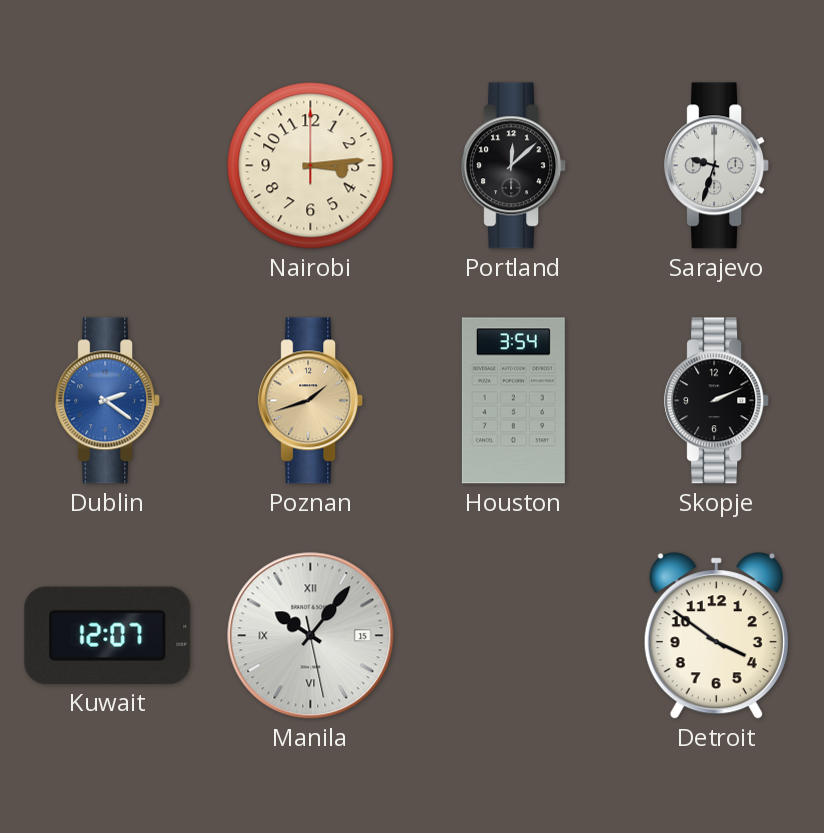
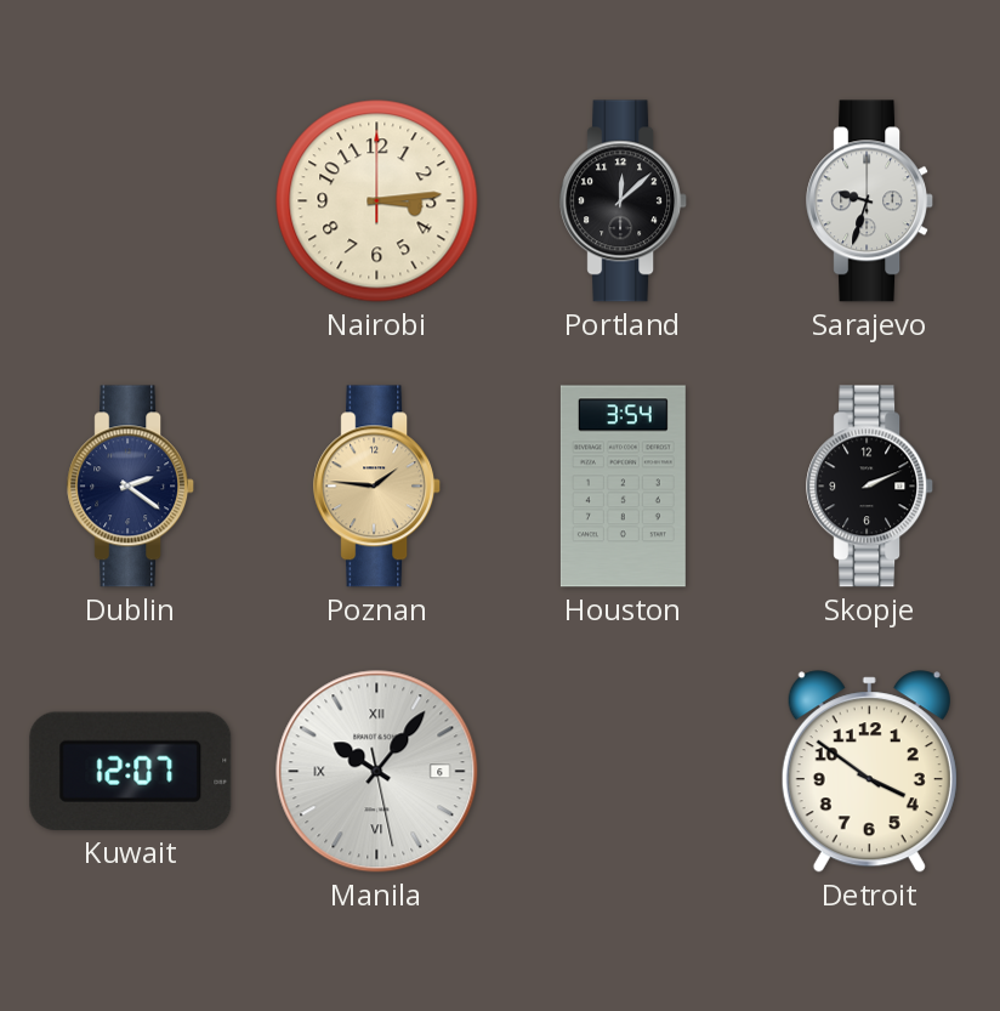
Dublin dial: blue -> navy
Poznan: 1:42 -> 1:46
Manila date: 15 -> 6
